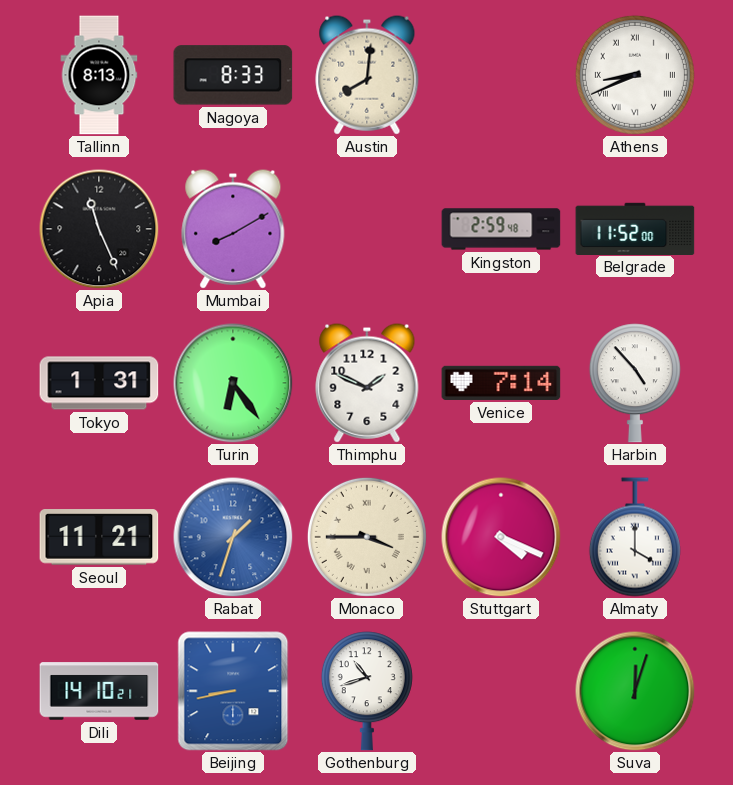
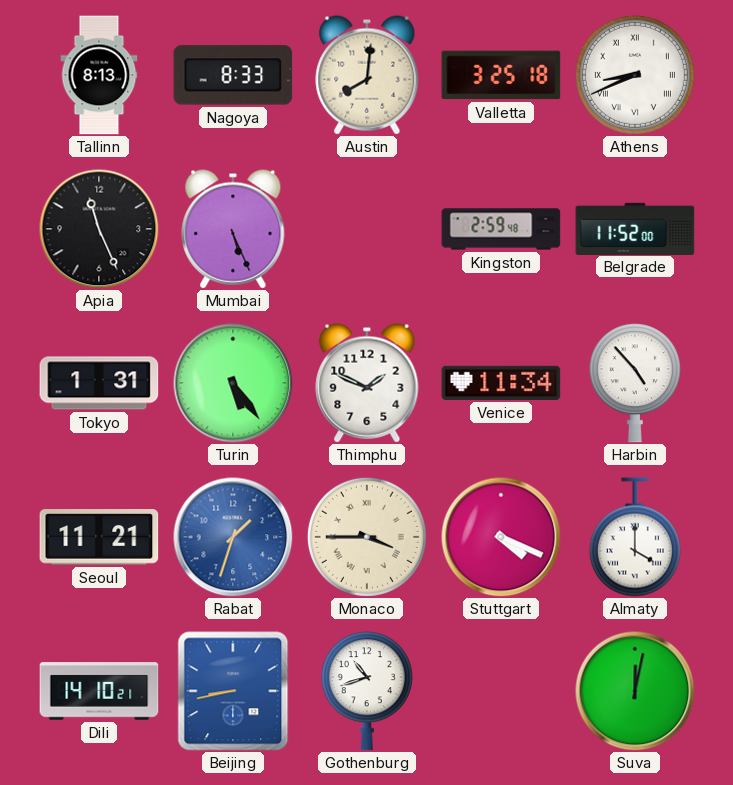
Valletta: none -> 3:25
Mumbai: 8:10 -> 5:26
Turin: 6:24 -> 5:24
Venice: 7:14 -> 11:34
Suva: 12:03 -> 12:02
